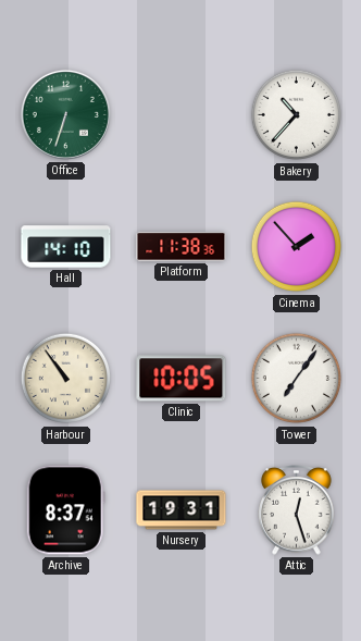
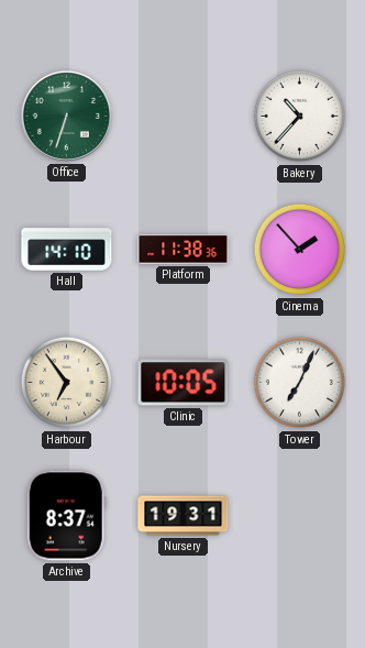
Harbour: 10:54 -> 6:54
Tower: 7:06 -> 7:04
Attic: 12:27 -> none
